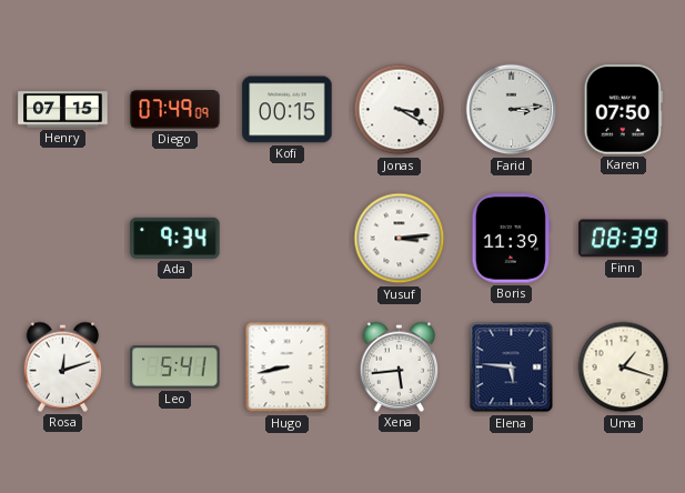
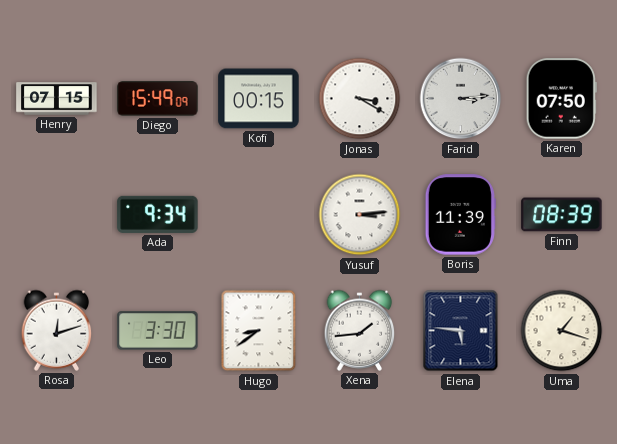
Diego: 07:49 -> 15:49
Leo: 5:41 -> 3:30
Hugo: 8:43 -> 8:39
Xena: 5:44 -> 1:44
